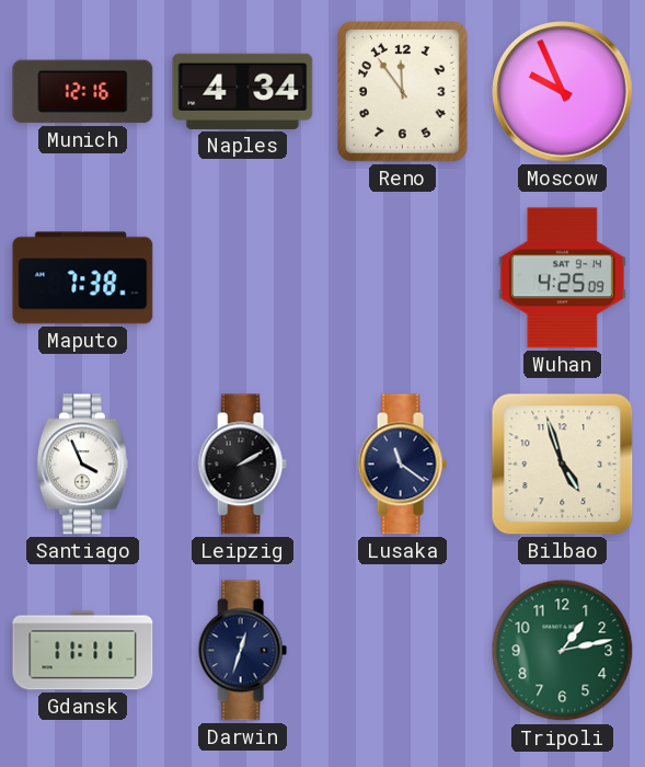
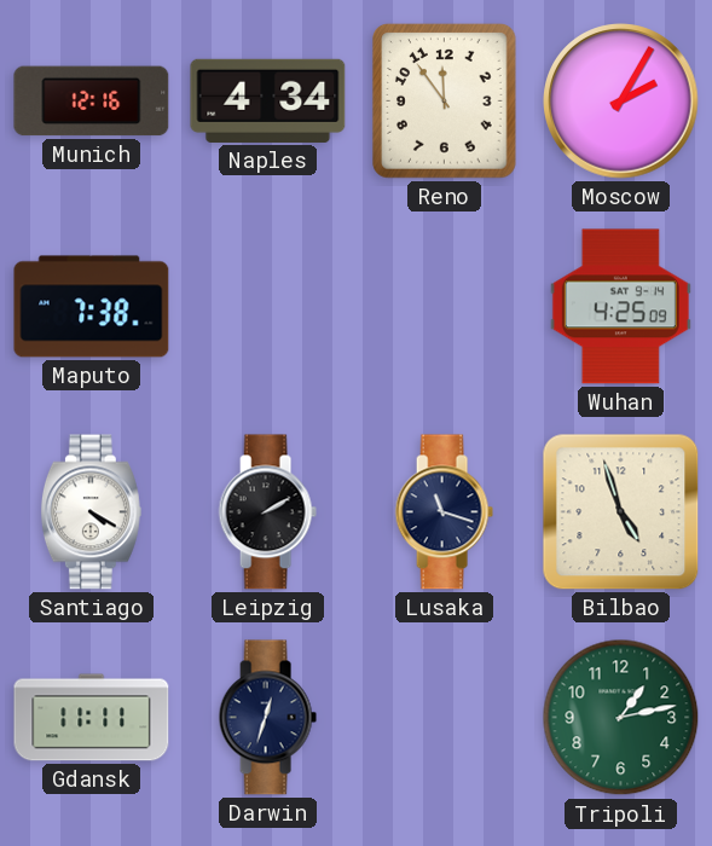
Moscow: 9:56 -> 2:05
Santiago: 3:56 -> 4:20
Lusaka: 11:21 -> 11:18
